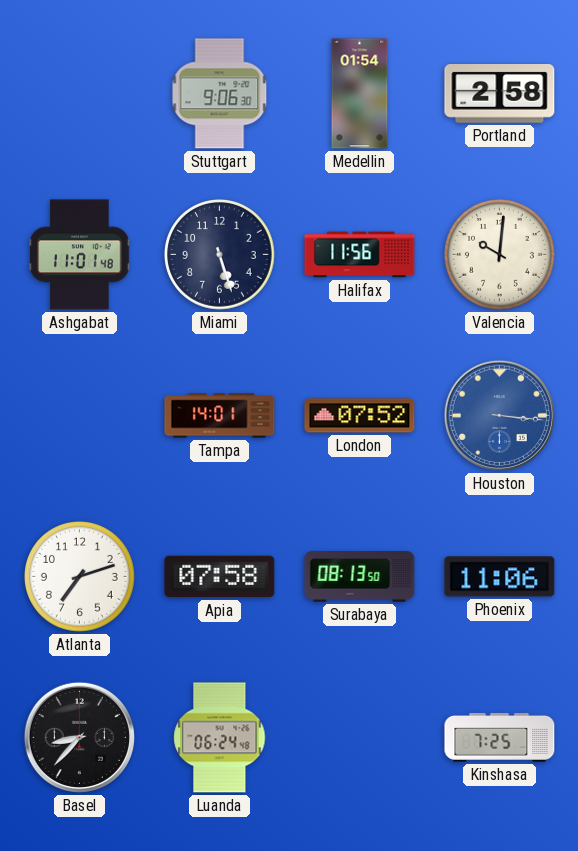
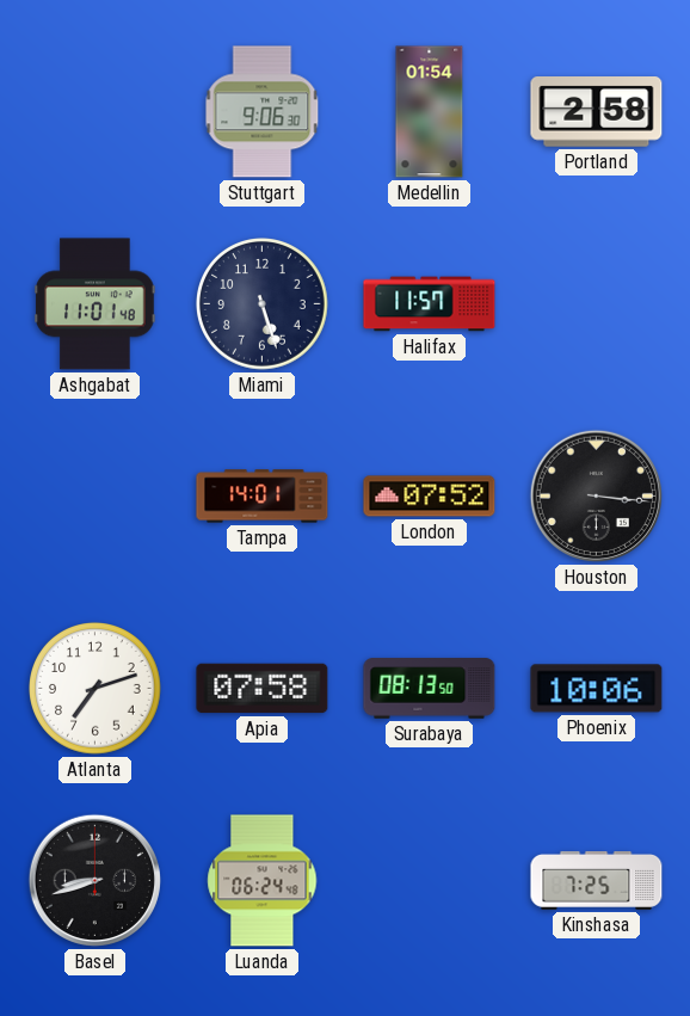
Halifax: 11:56 -> 11:57
Valencia: 10:01 -> none
Houston dial: blue -> black
Phoenix: 11:06 -> 10:06
Basel: 8:37 -> 8:42
